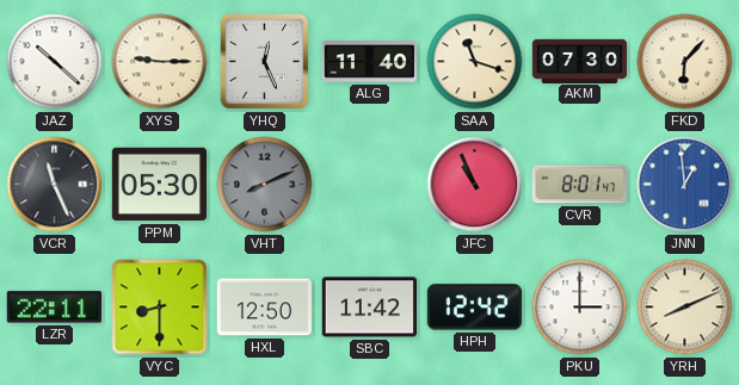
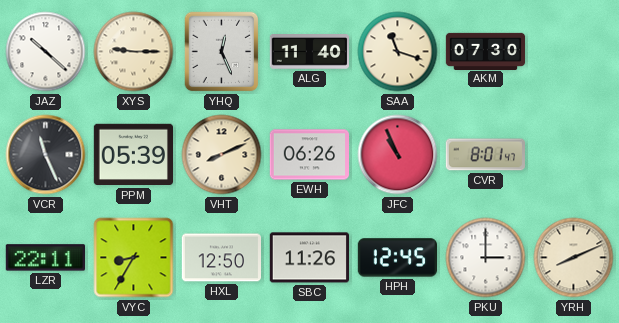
FKD: 6:07 -> none
PPM: 05:30 -> 05:39
VHT dial: grey -> cream
EWH: none -> 06:26
JNN: 12:59 -> none
VYC: 8:30 -> 8:35
SBC: 11:42 -> 11:26
HPH: 12:42 -> 12:45
